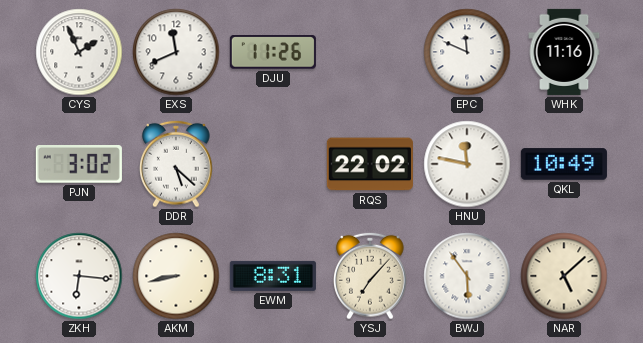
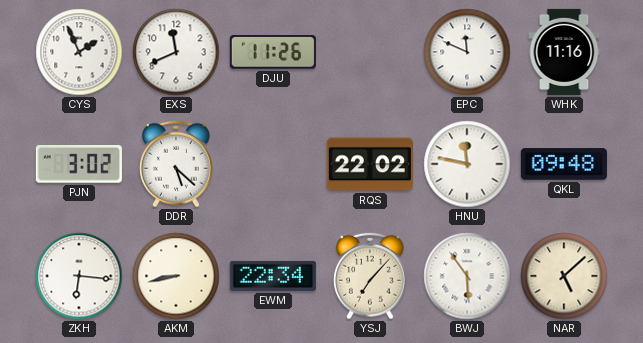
QKL: 10:49 -> 09:48
EWM: 8:31 -> 22:34
